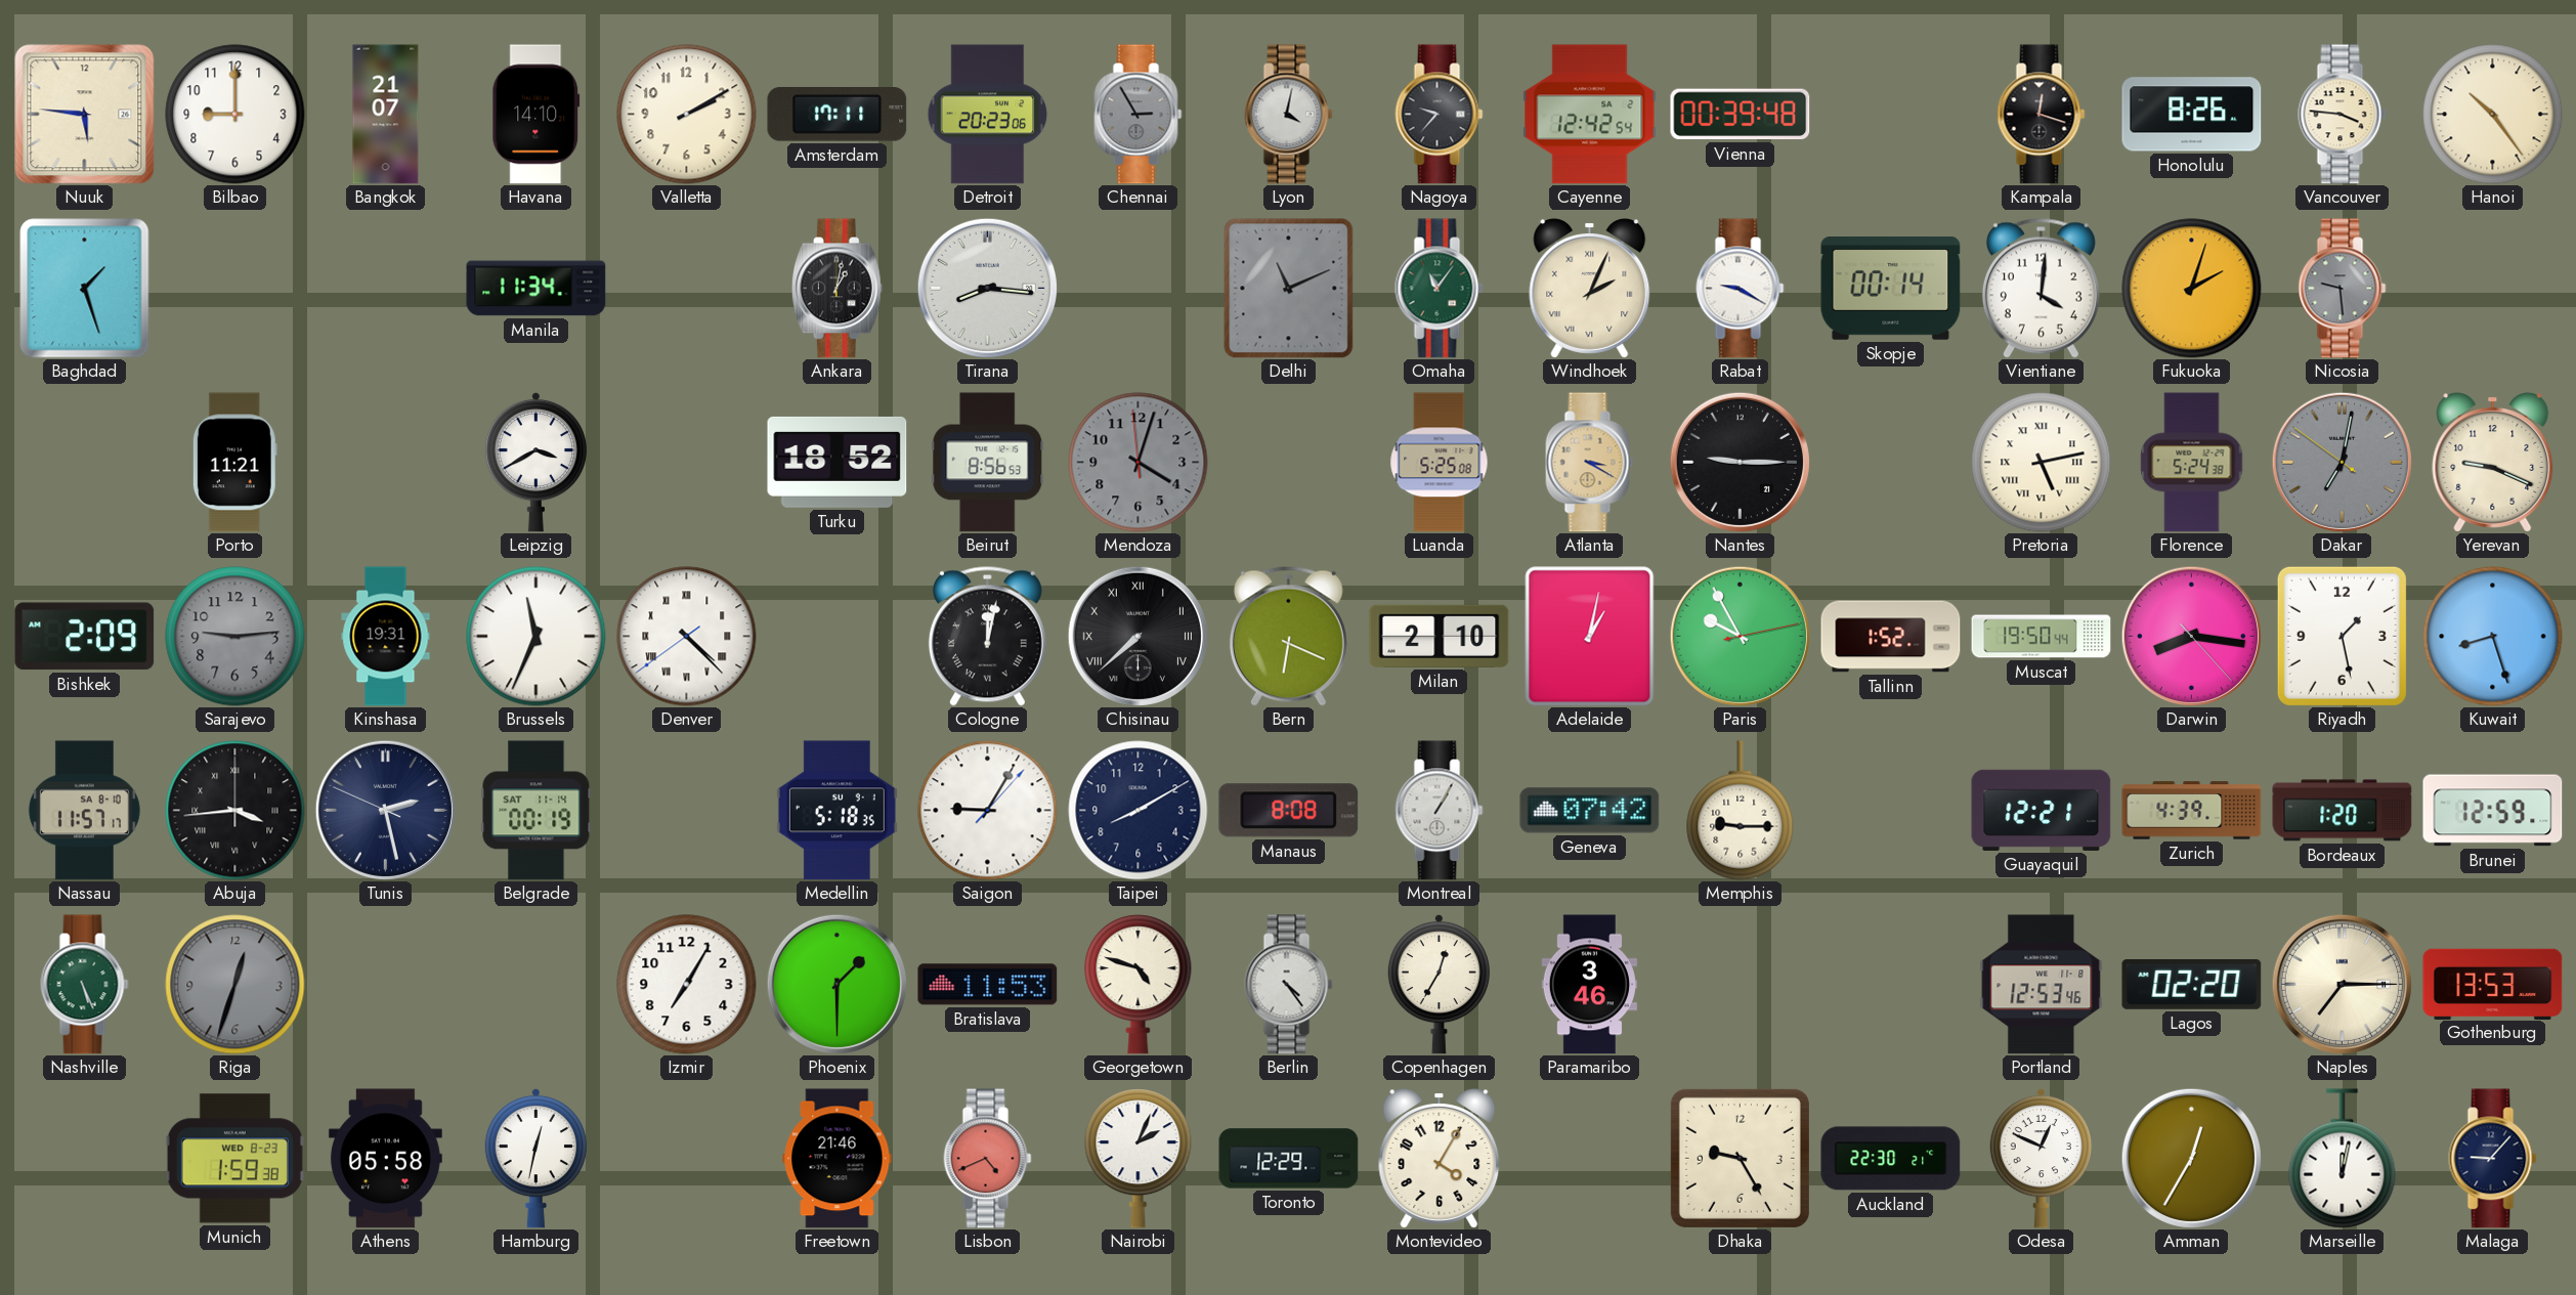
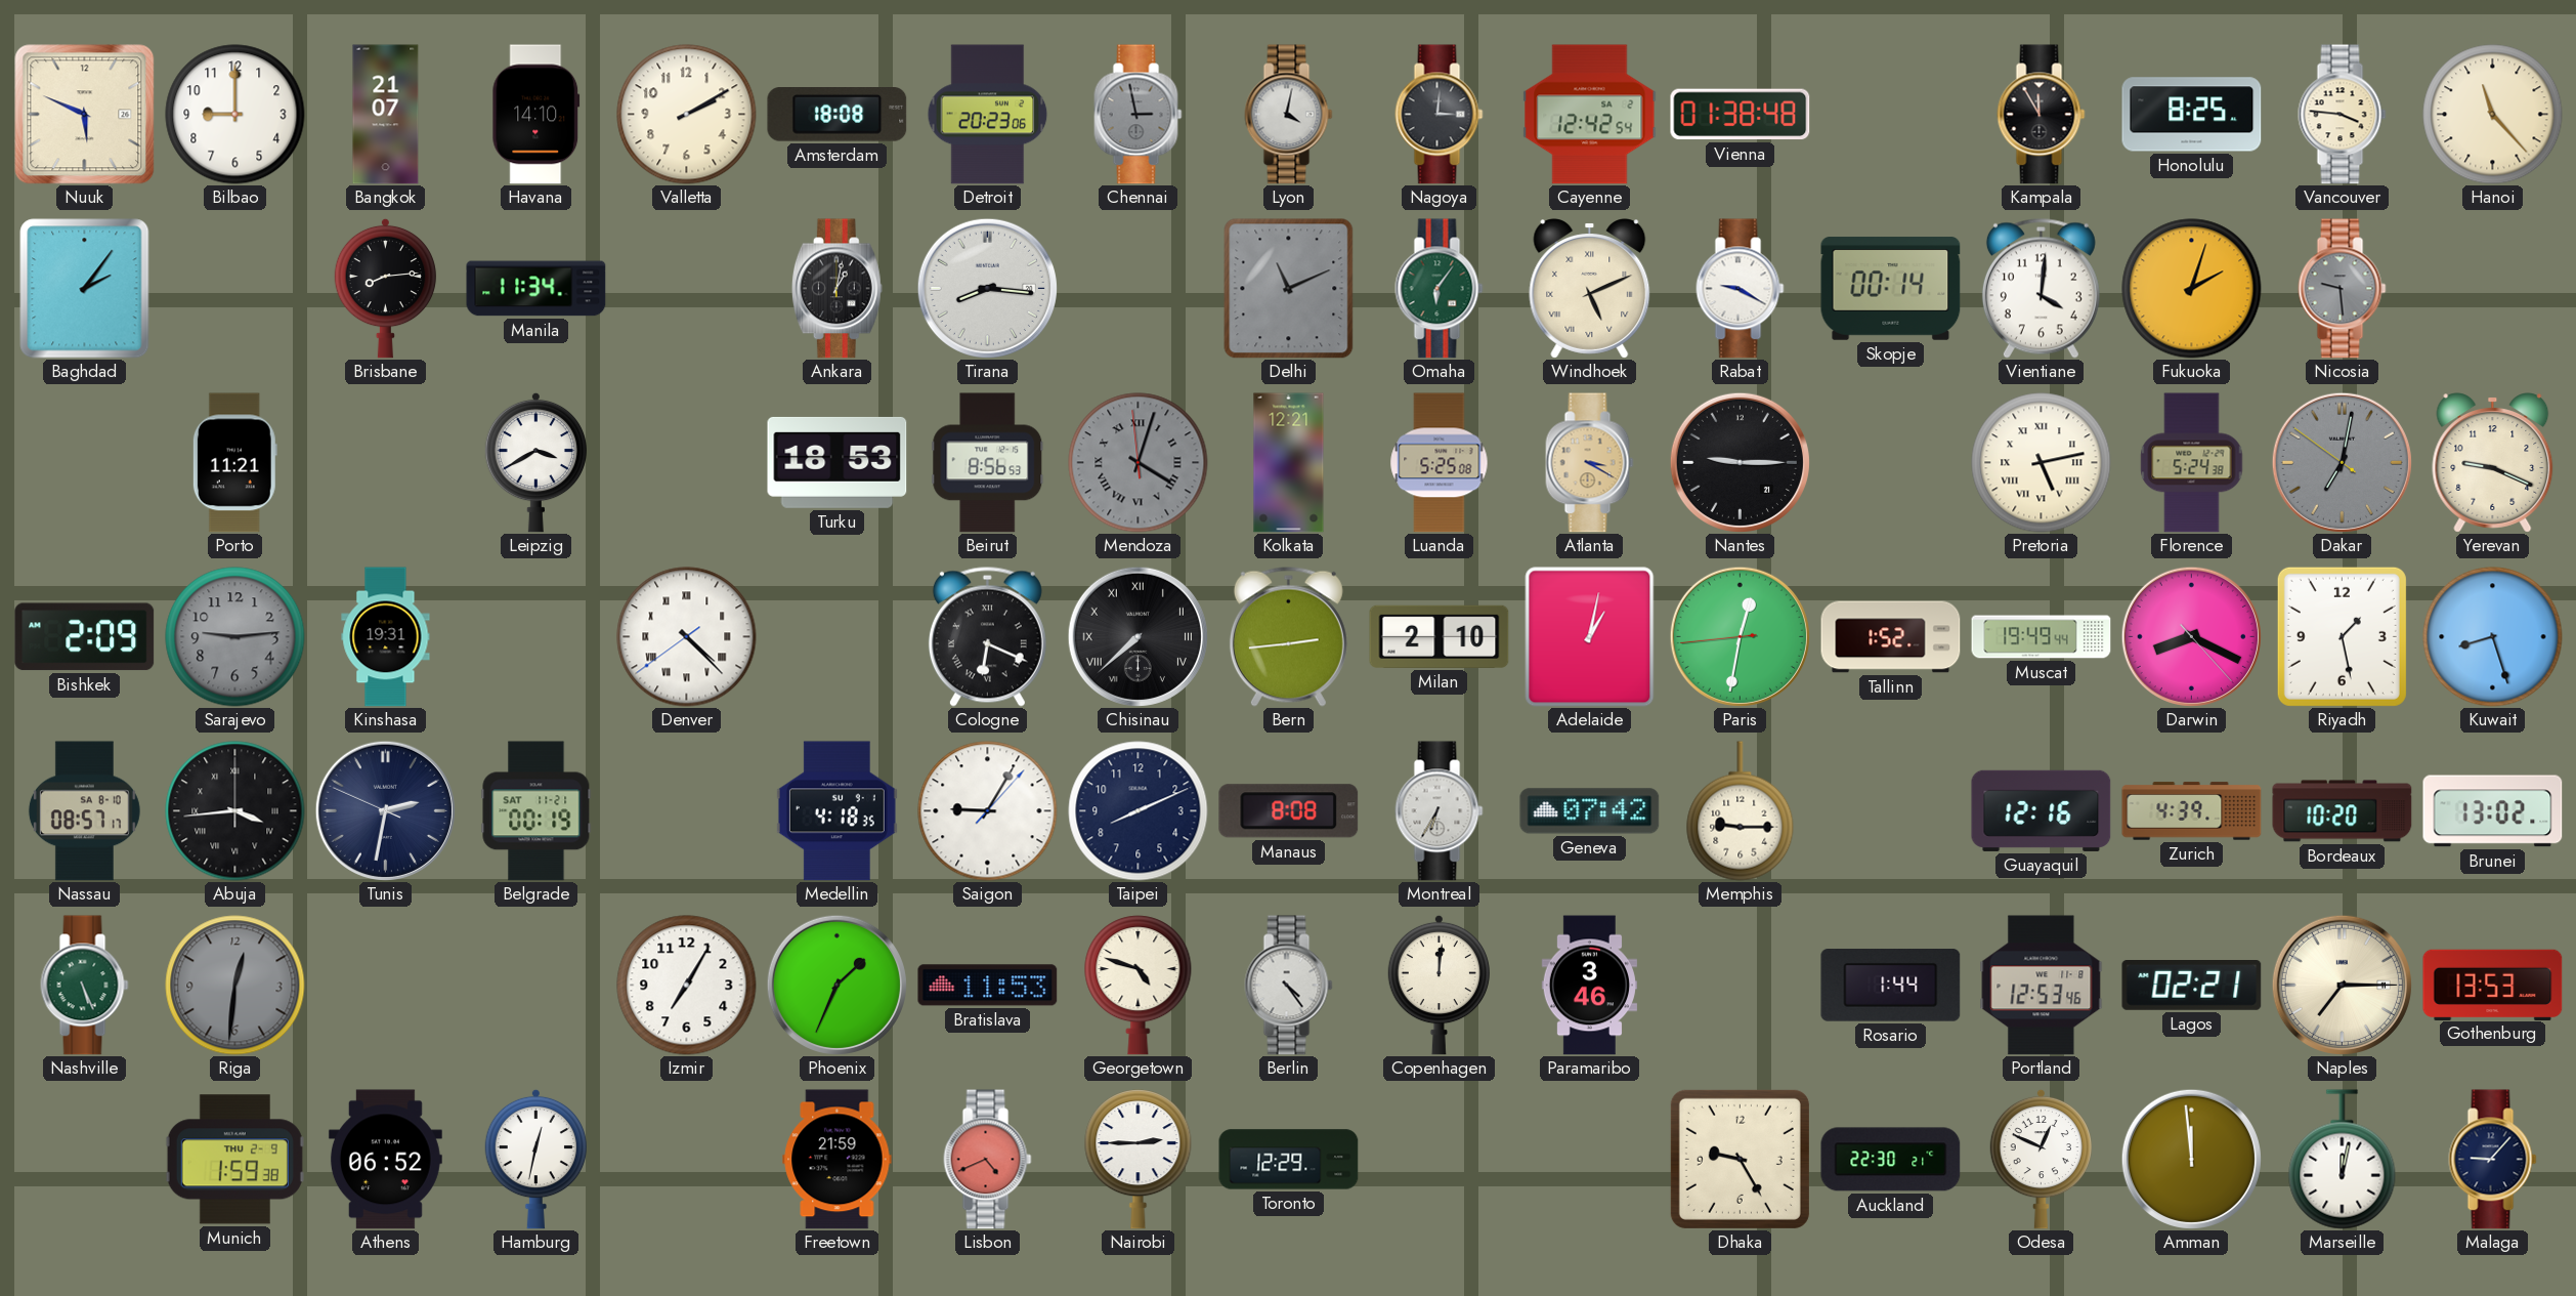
Nuuk: 5:46 -> 5:49
Amsterdam: 17:11 -> 18:08
Chennai: 2:55 -> 2:58
Nagoya: 9:37 -> 3:01
Vienna: 00:39 -> 01:38
Kampala: 12:18 -> 11:55
Honolulu: 8:26 -> 8:25
Hanoi: 10:24 -> 11:23
Baghdad: 1:27 -> 2:06
Brisbane: none -> 8:14
Omaha: 11:06 -> 6:06
Windhoek: 2:04 -> 5:11
Turku: 18:52 -> 18:53
Mendoza numerals: Arabic -> Roman
Kolkata: none -> 12:21
Brussels: 11:34 -> none
Cologne: 12:02 -> 6:19
Bern: 6:19 -> 2:44
Paris: 9:55 -> 12:31
Muscat: 19:50 -> 19:49
Darwin: 8:16 -> 8:19
Nassau: 11:57 -> 08:57
Tunis: 2:27 -> 2:31
Belgrade date: SAT 11-14 -> SAT 11-21
Medellin: 5:18 -> 4:18
Taipei: 8:10 -> 8:11
Montreal: 1:05 -> 6:35
Guayaquil: 12:21 -> 12:16
Bordeaux: 1:20 -> 10:20
Brunei: 12:59 -> 13:02
Riga: 12:33 -> 12:31
Phoenix: 1:30 -> 1:34
Copenhagen: 12:35 -> 12:01
Rosario: none -> 1:44
Lagos: 02:20 -> 02:21
Munich date: WED 8-23 -> THU 2-9
Athens: 05:58 -> 06:52
Freetown: 21:46 -> 21:59
Nairobi: 2:04 -> 2:45
Montevideo: 4:05 -> none
Amman: 12:35 -> 11:59
